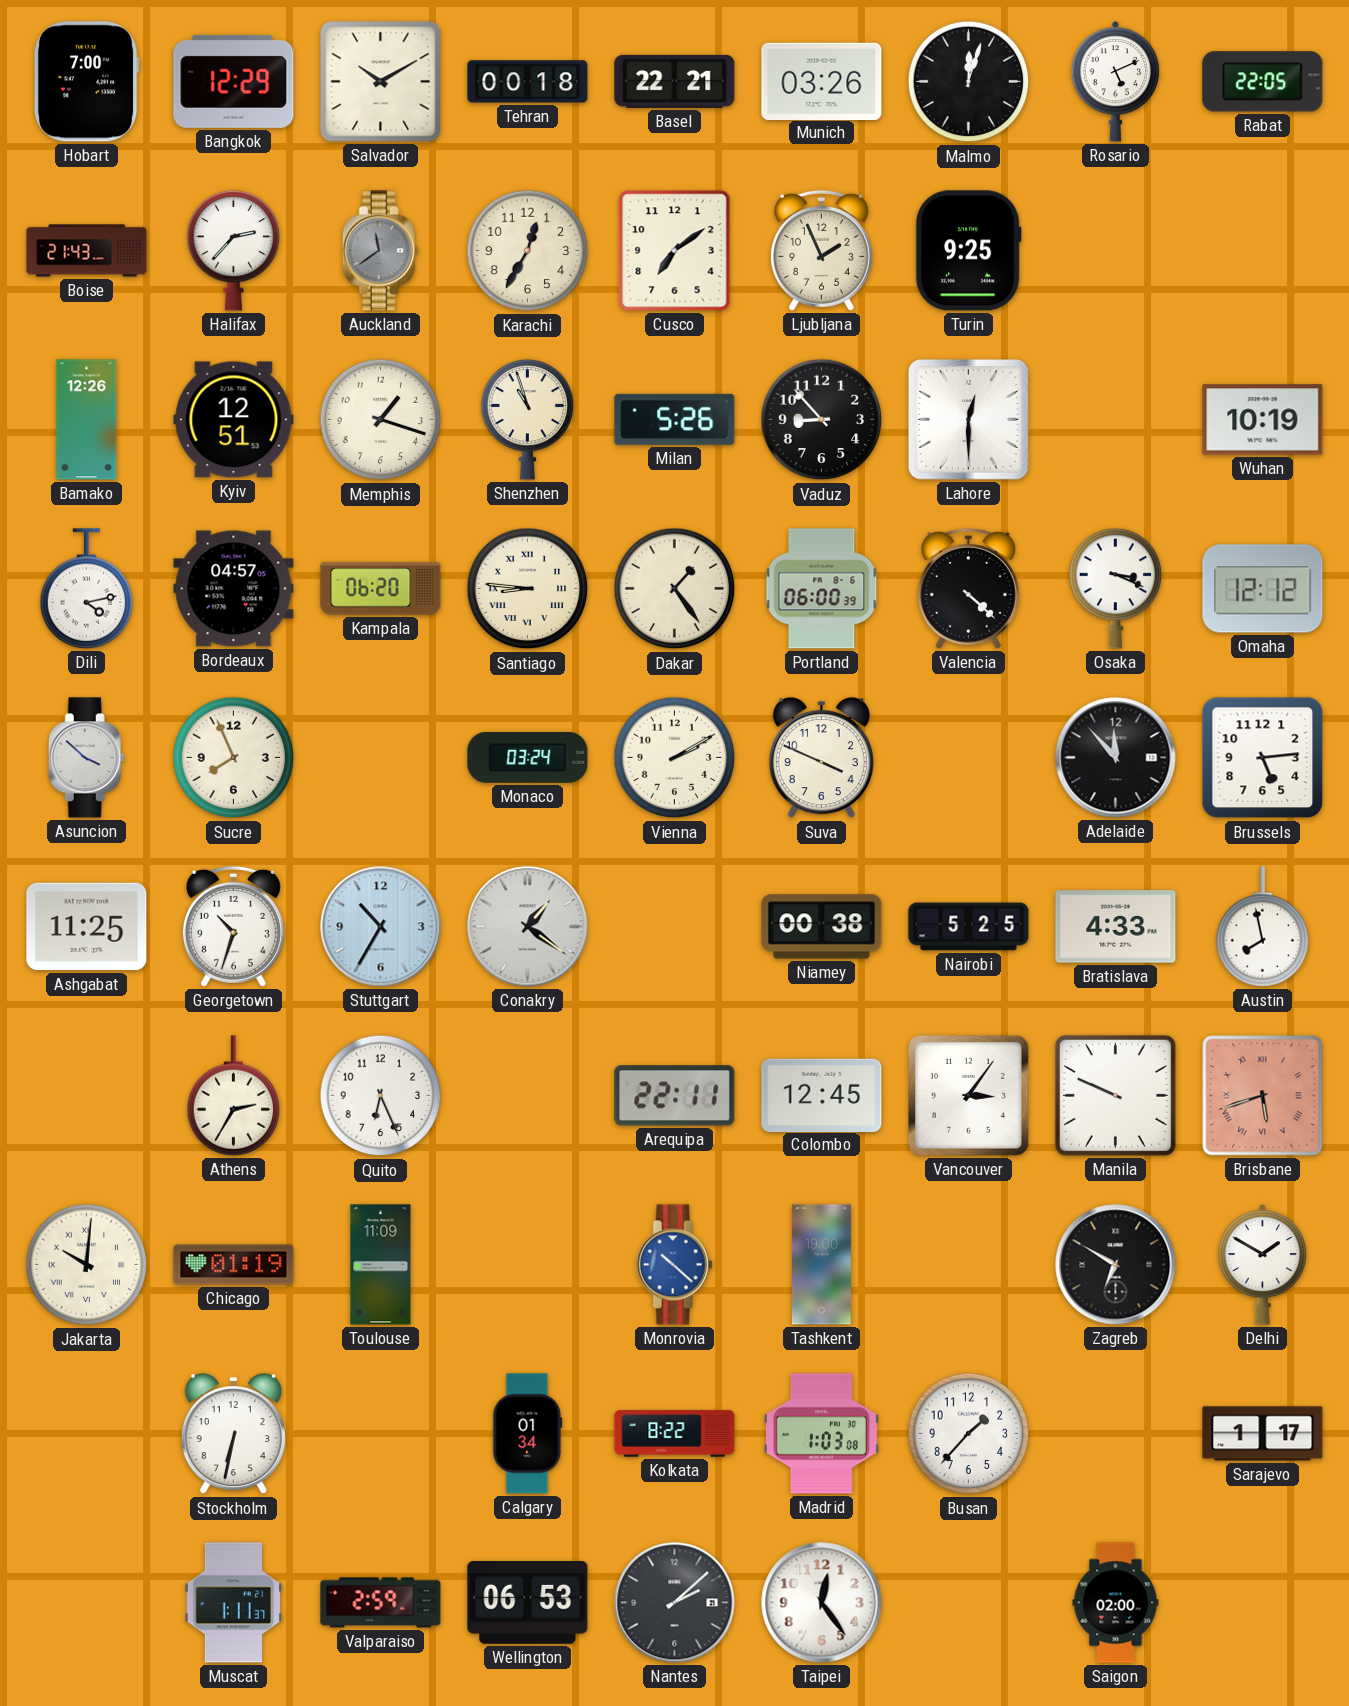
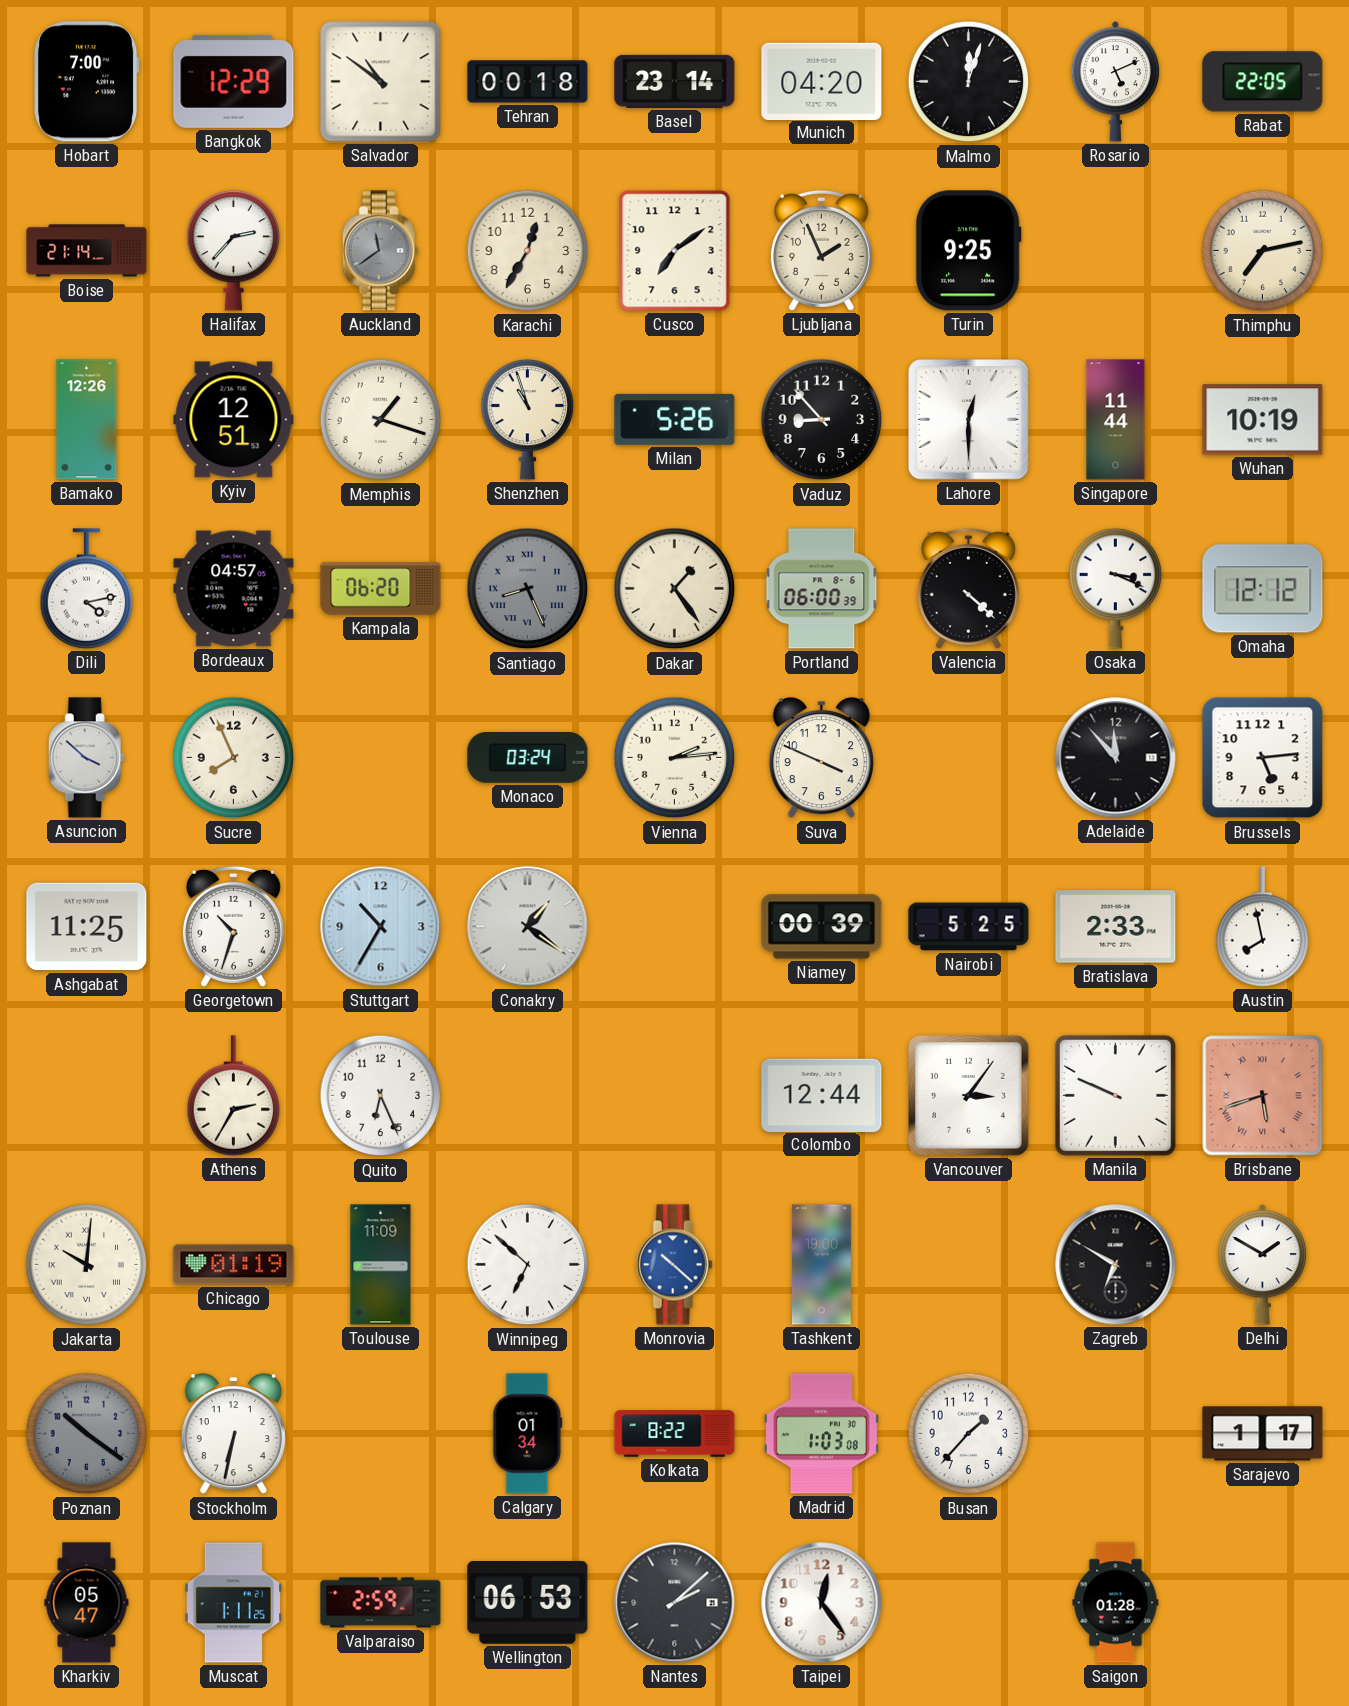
Salvador: 10:10 -> 10:51
Basel: 22:21 -> 23:14
Munich: 03:26 -> 04:20
Boise: 21:43 -> 21:14
Thimphu: none -> 7:13
Singapore: none -> 11:44
Santiago: 8:46 -> 8:26
Santiago dial: cream -> grey
Vienna: 2:10 -> 2:14
Niamey: 00:38 -> 00:39
Bratislava: 4:33 -> 2:33
Arequipa: 22:11 -> none
Colombo: 12:45 -> 12:44
Winnipeg: none -> 6:52
Poznan: none -> 10:21
Kharkiv: none -> 05:47
Muscat: 1:11:37 -> 1:11:25
Saigon: 02:00 -> 01:28
